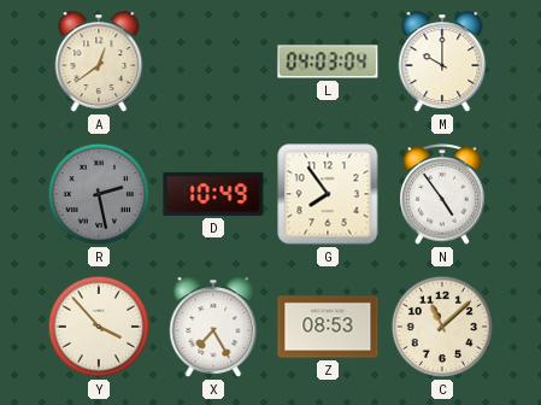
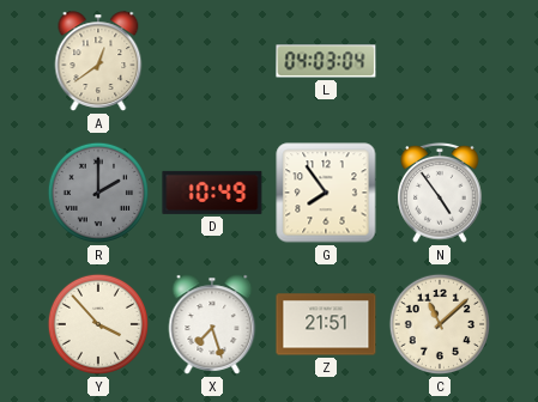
M: 10:00 -> none
R: 2:28 -> 2:00
X: 7:25 -> 7:27
Z: 08:53 -> 21:51
